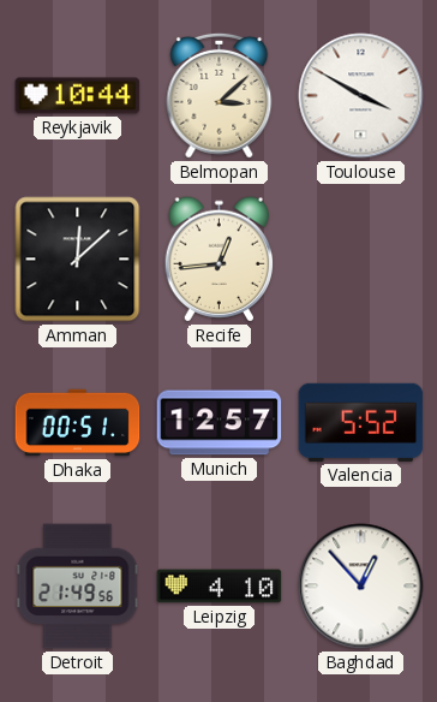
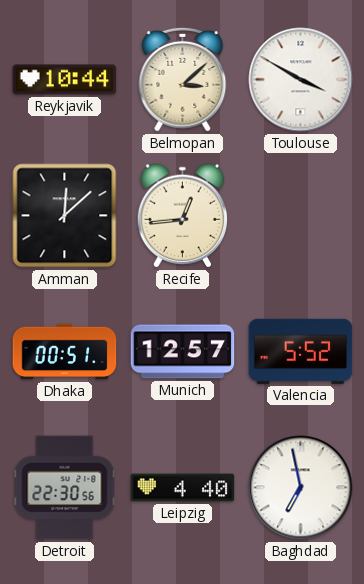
Detroit: 21:49 -> 22:30
Leipzig: 4:10 -> 4:40
Baghdad: 12:53 -> 6:58
